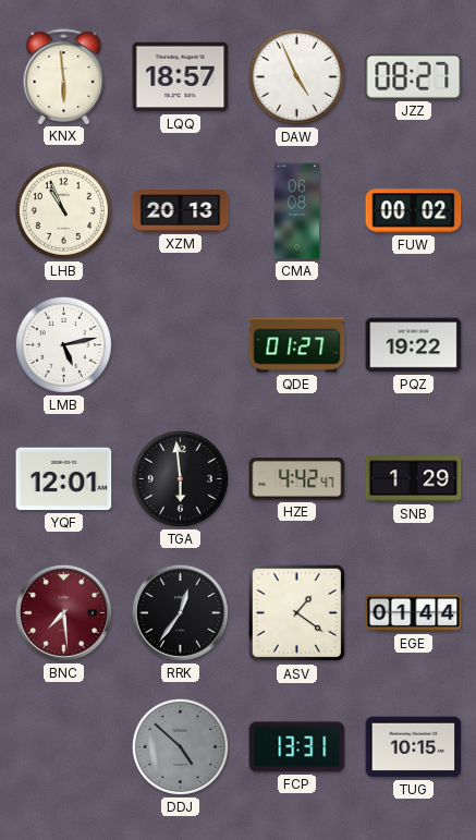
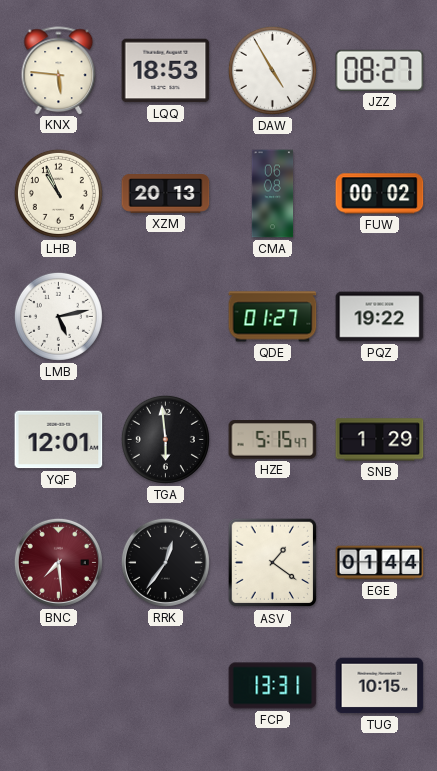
KNX: 5:59 -> 5:46
LQQ: 18:57 -> 18:53
DAW: 4:56 -> 4:55
HZE: 4:42 -> 5:15
DDJ: 4:52 -> none
